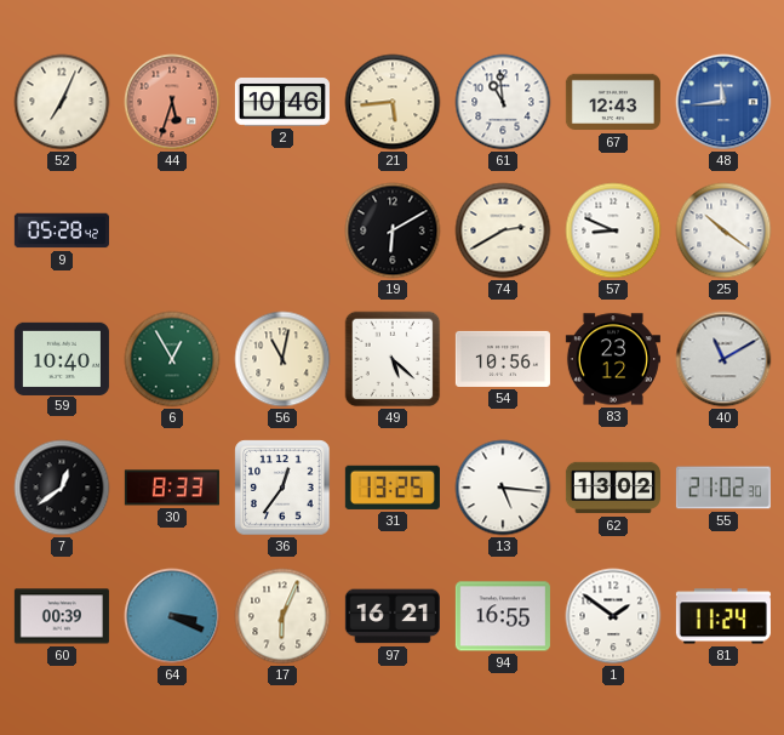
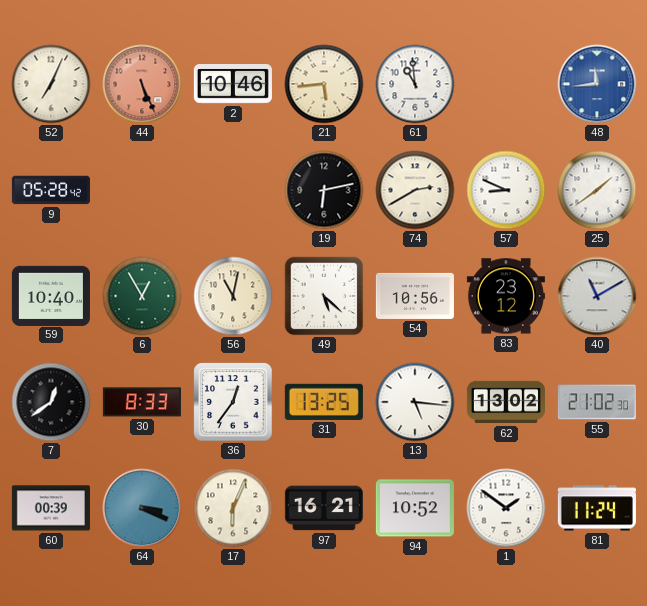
44: 5:33 -> 5:26
67: 12:43 -> none
19: 6:10 -> 6:13
25: 10:21 -> 1:39
94: 16:55 -> 10:52
